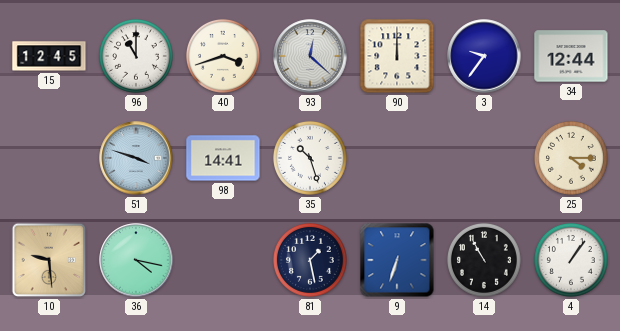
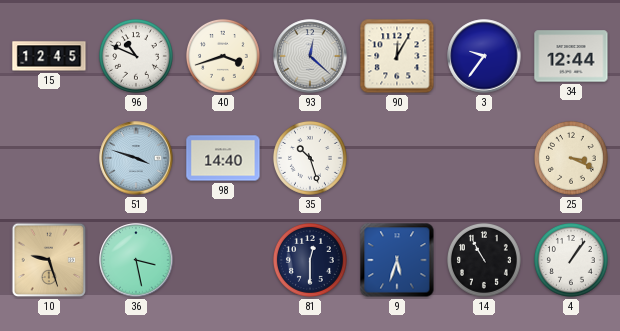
96: 11:00 -> 10:49
90: 12:00 -> 12:05
98: 14:41 -> 14:40
25: 4:15 -> 3:19
10: 9:29 -> 9:27
36: 4:17 -> 3:28
81: 1:28 -> 12:30
9: 6:33 -> 5:33
